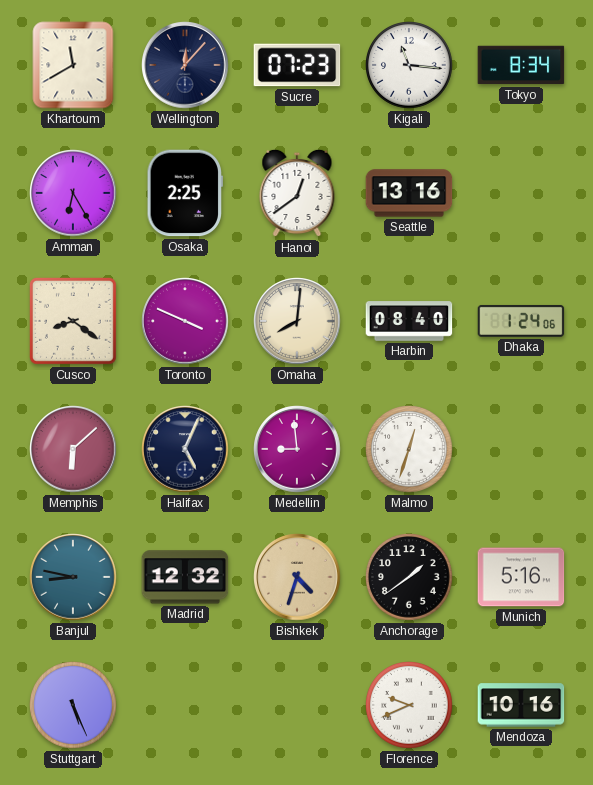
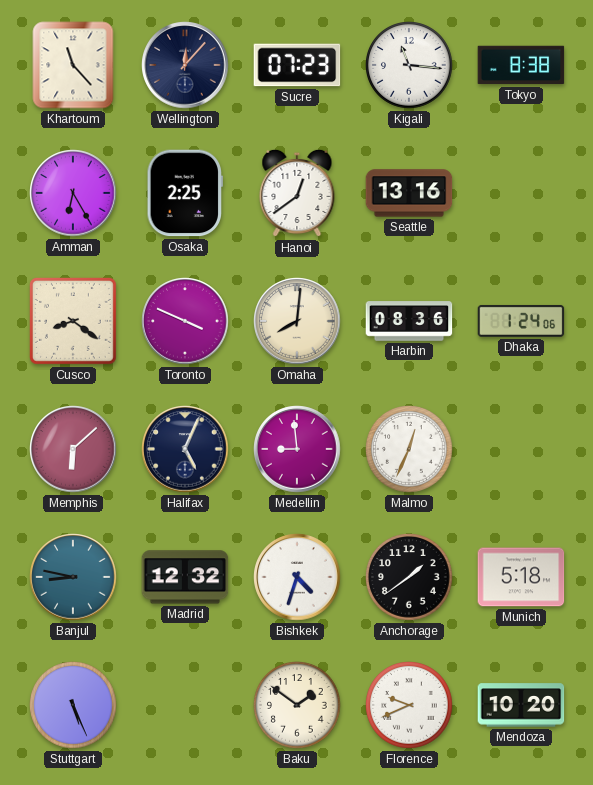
Khartoum: 11:40 -> 11:23
Tokyo: 8:34 -> 8:38
Harbin: 08:40 -> 08:36
Malmo: 12:33 -> 12:34
Bishkek dial: champagne -> white
Munich: 5:16 -> 5:18
Baku: none -> 1:51
Mendoza: 10:16 -> 10:20
